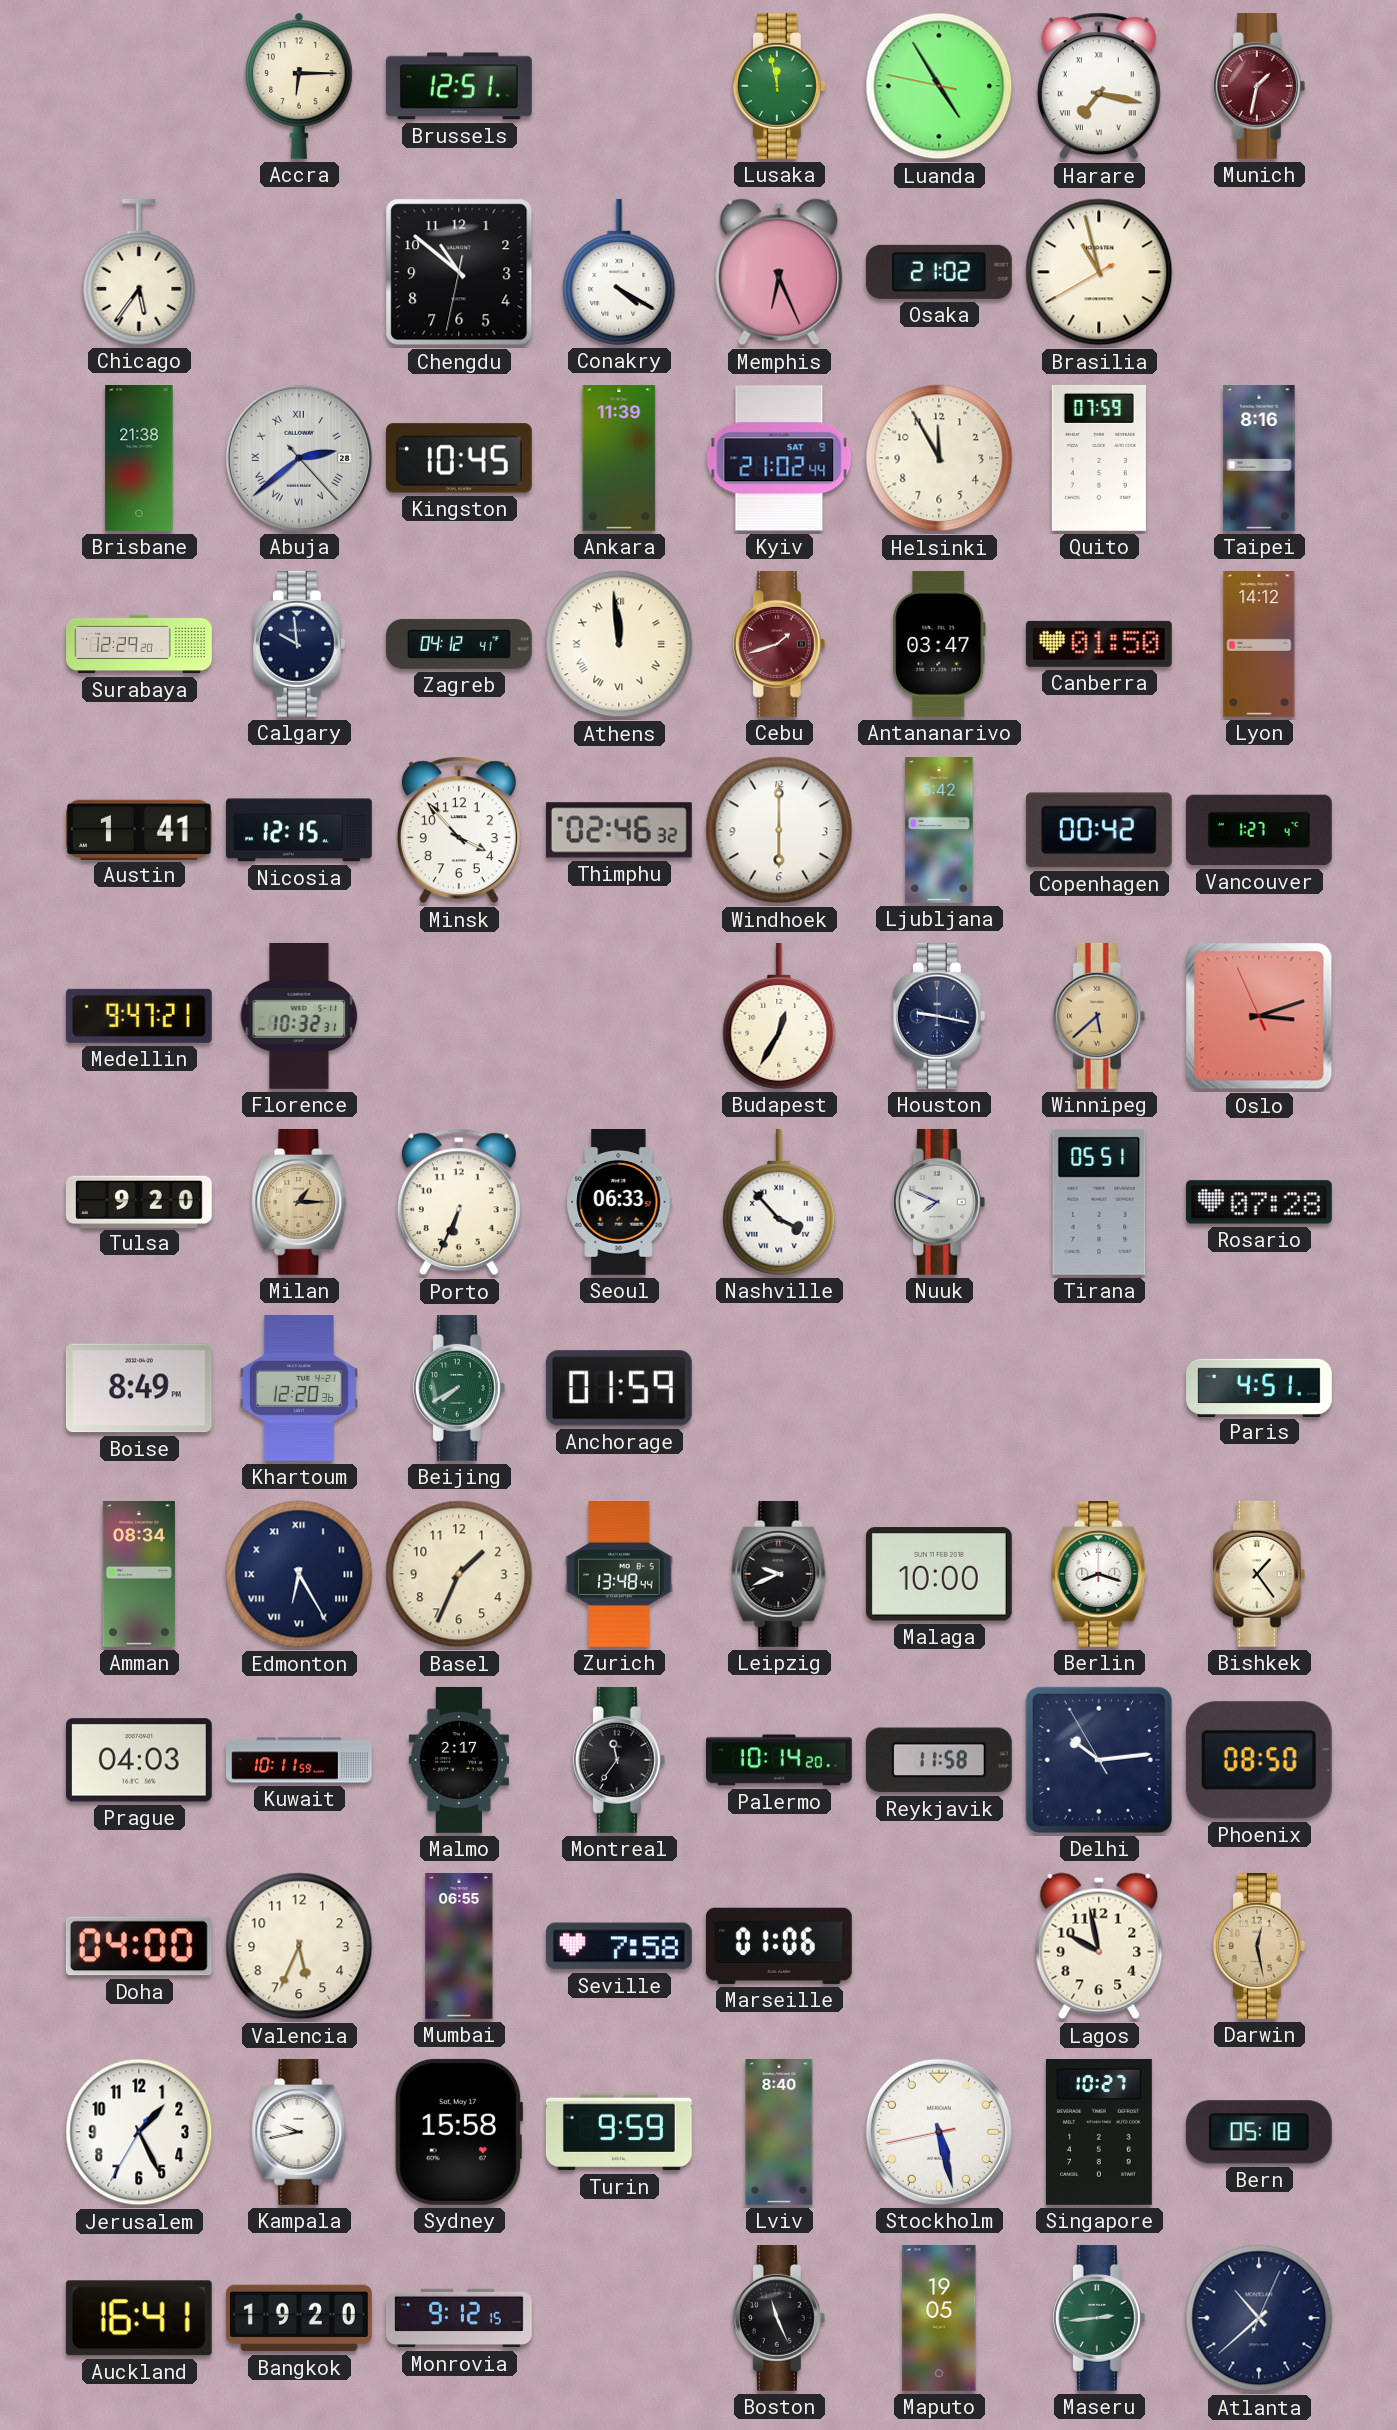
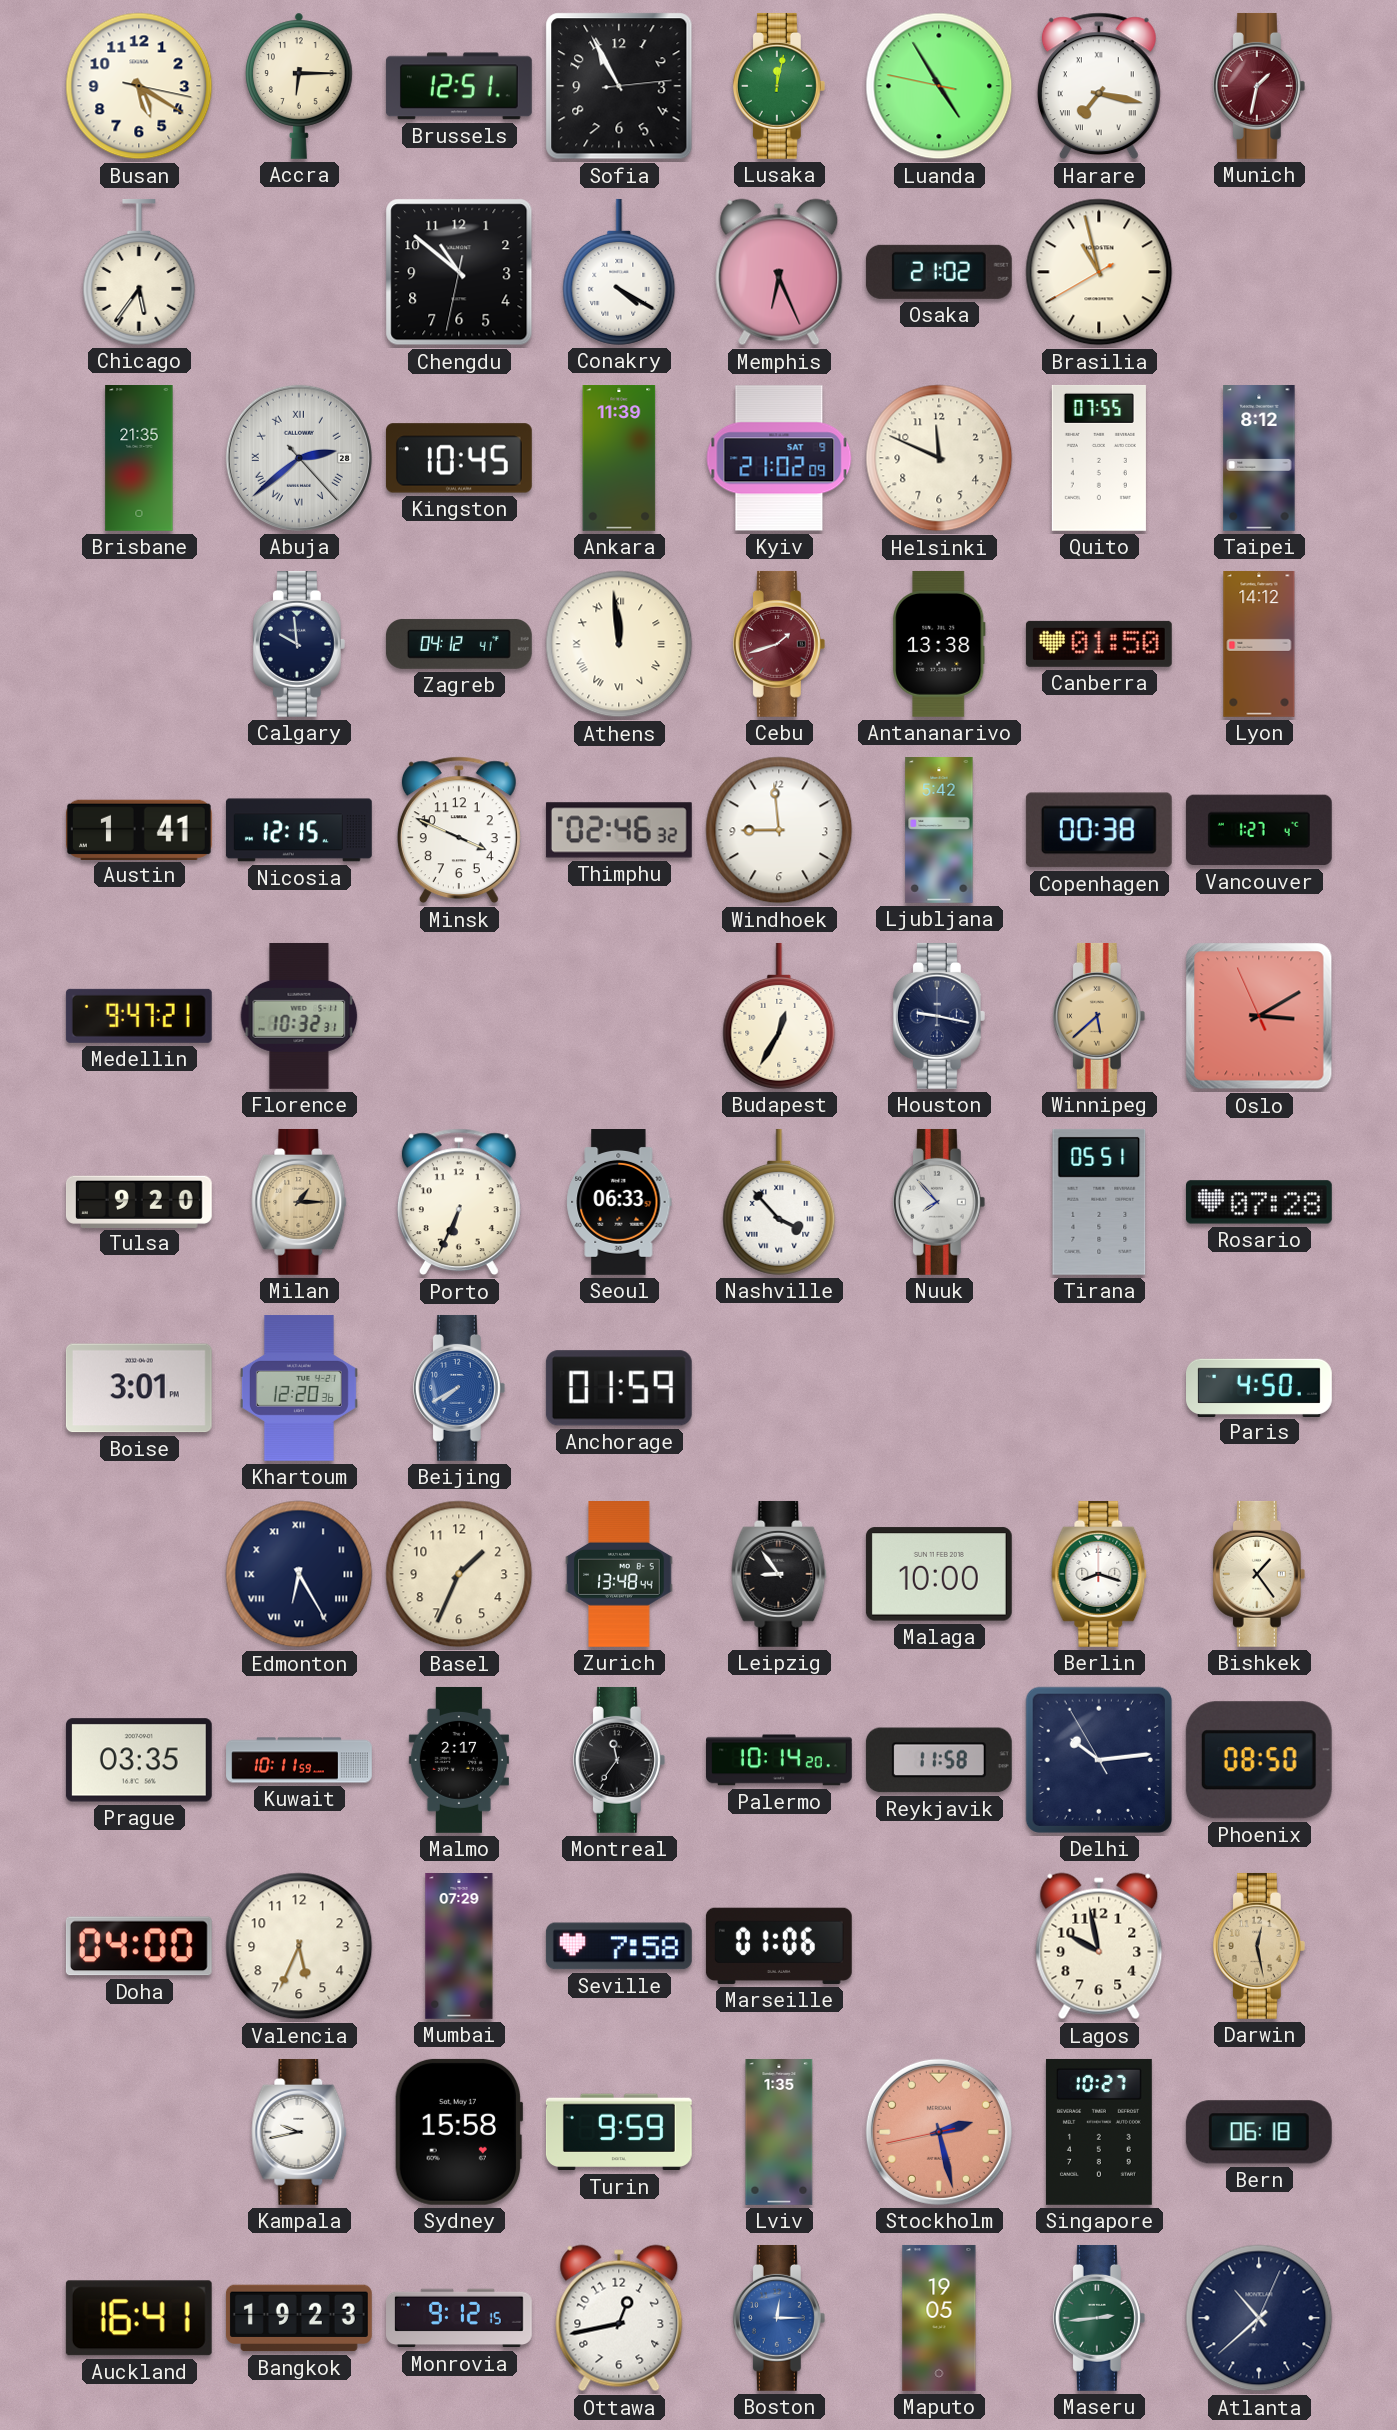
Busan: none -> 5:20
Sofia: none -> 10:55
Lusaka: 11:58 -> 12:02
Brisbane: 21:38 -> 21:35
Kyiv: 21:02:44 -> 21:02:09
Helsinki: 11:55 -> 11:49
Quito: 07:59 -> 07:55
Taipei: 8:16 -> 8:12
Surabaya: 12:29 -> none
Antananarivo: 03:47 -> 13:38
Minsk: 3:53 -> 3:49
Windhoek: 6:00 -> 8:59
Copenhagen: 00:42 -> 00:38
Oslo: 3:11 -> 3:09
Nuuk: 7:49 -> 7:53
Boise: 8:49 -> 3:01
Beijing dial: green -> blue
Paris: 4:51 -> 4:50
Amman: 08:34 -> none
Leipzig: 9:41 -> 8:54
Prague: 04:03 -> 03:35
Mumbai: 06:55 -> 07:29
Jerusalem: 1:25 -> none
Lviv: 8:40 -> 1:35
Stockholm: 5:27 -> 2:27
Stockholm dial: white -> salmon
Bern: 05:18 -> 06:18
Bangkok: 19:20 -> 19:23
Ottawa: none -> 12:43
Boston: 11:26 -> 12:15
Boston dial: black -> blue
